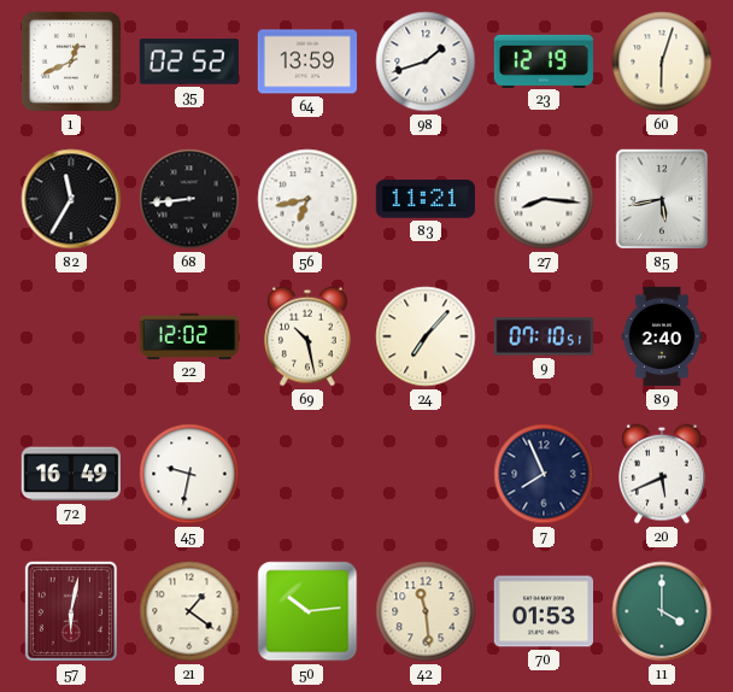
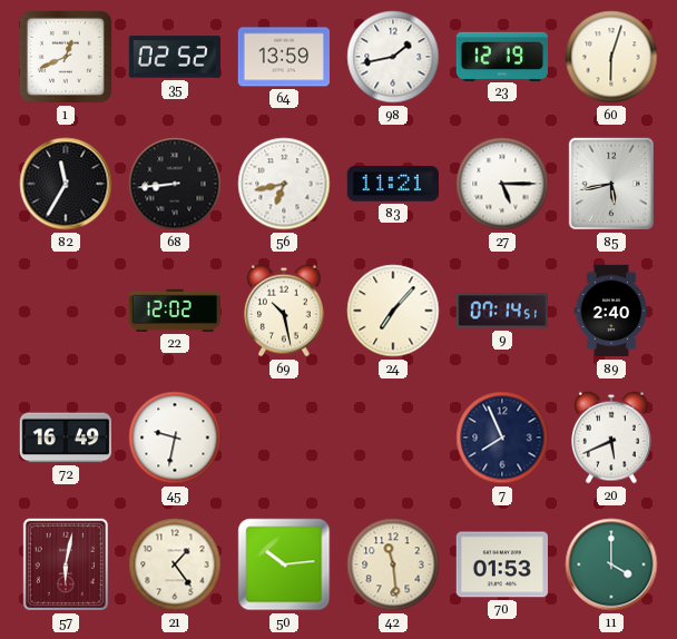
98: 1:42 -> 1:43
27: 8:16 -> 5:15
9: 07:10 -> 07:14
21: 1:21 -> 1:24
